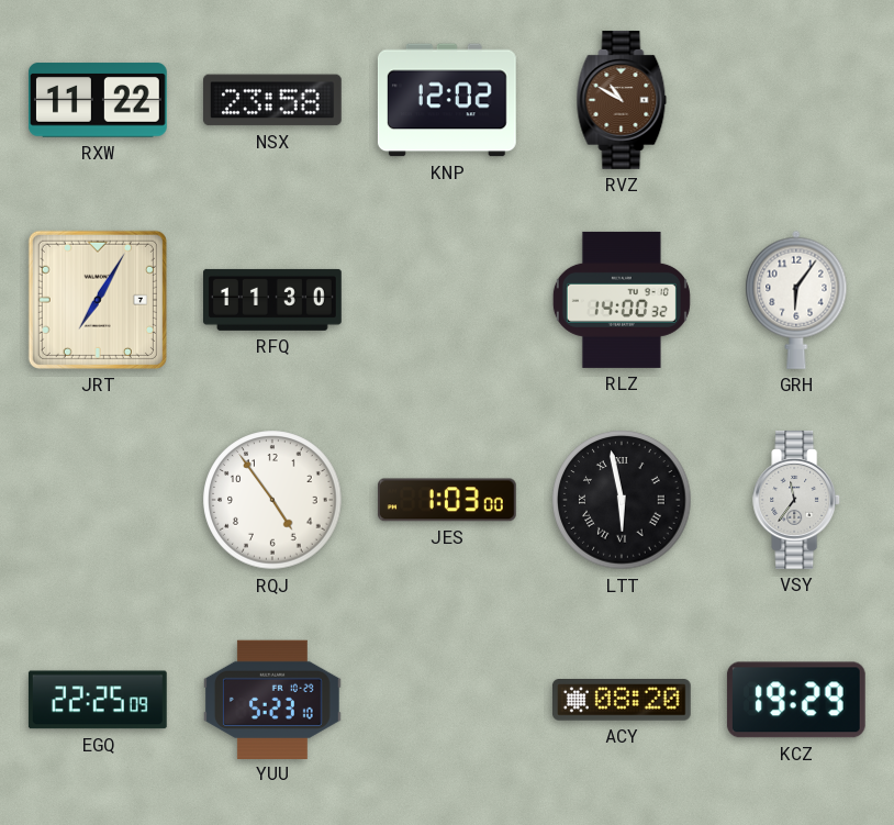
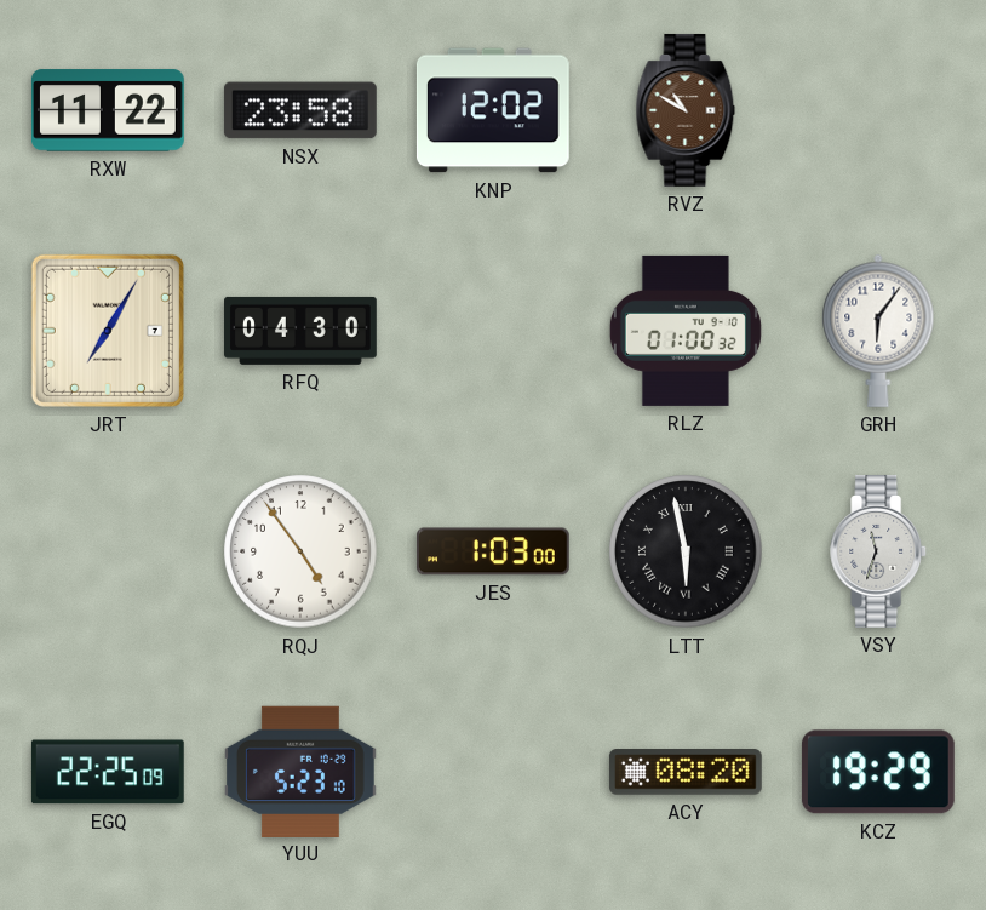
RFQ: 11:30 -> 04:30
RLZ: 14:00 -> 01:00
VSY: 11:36 -> 11:33
